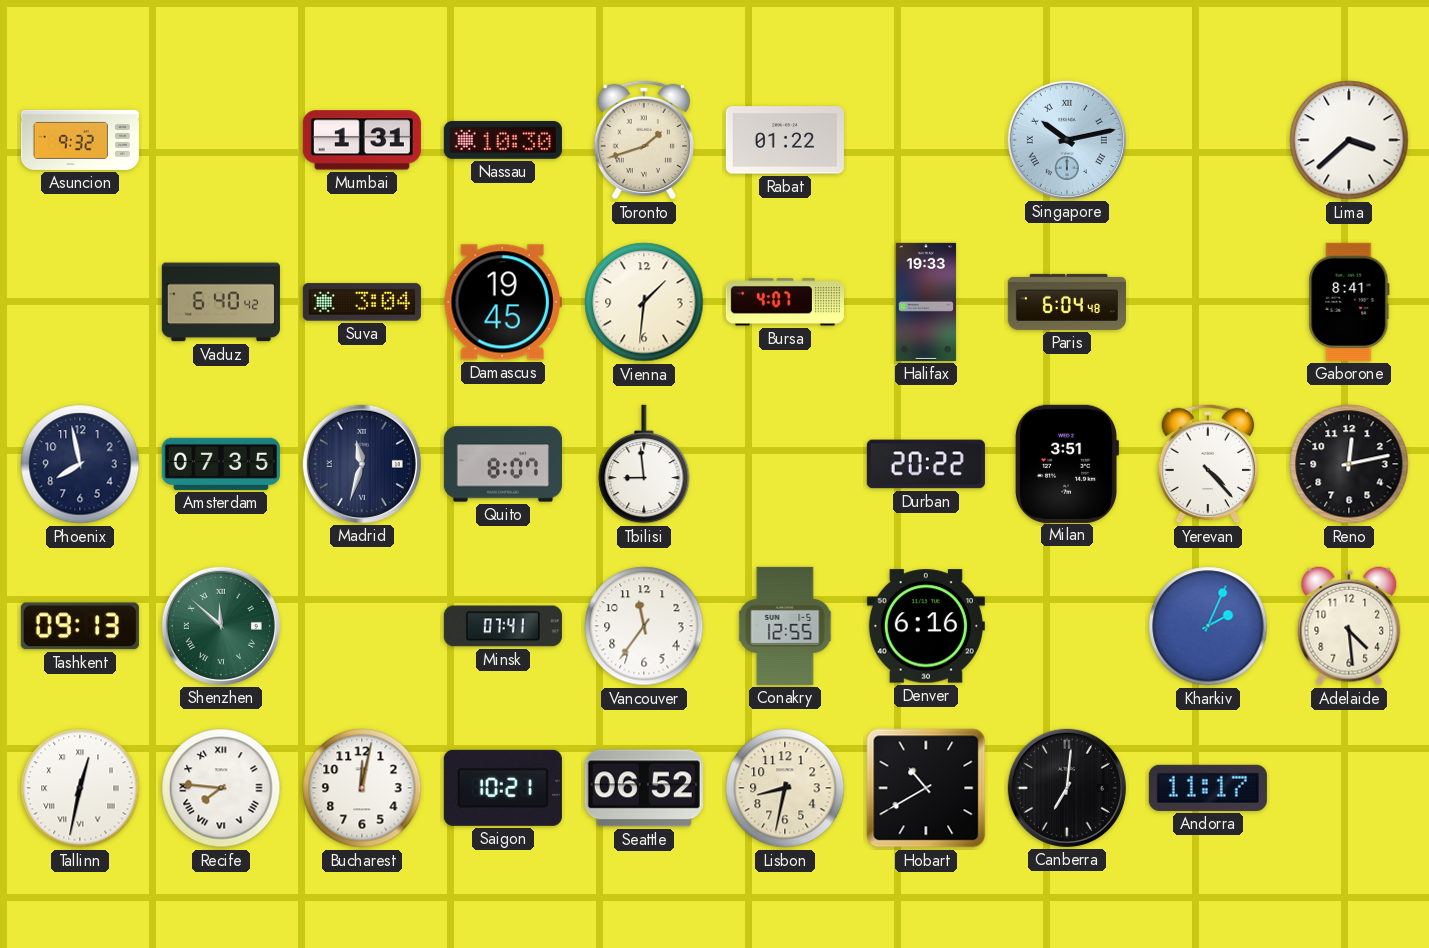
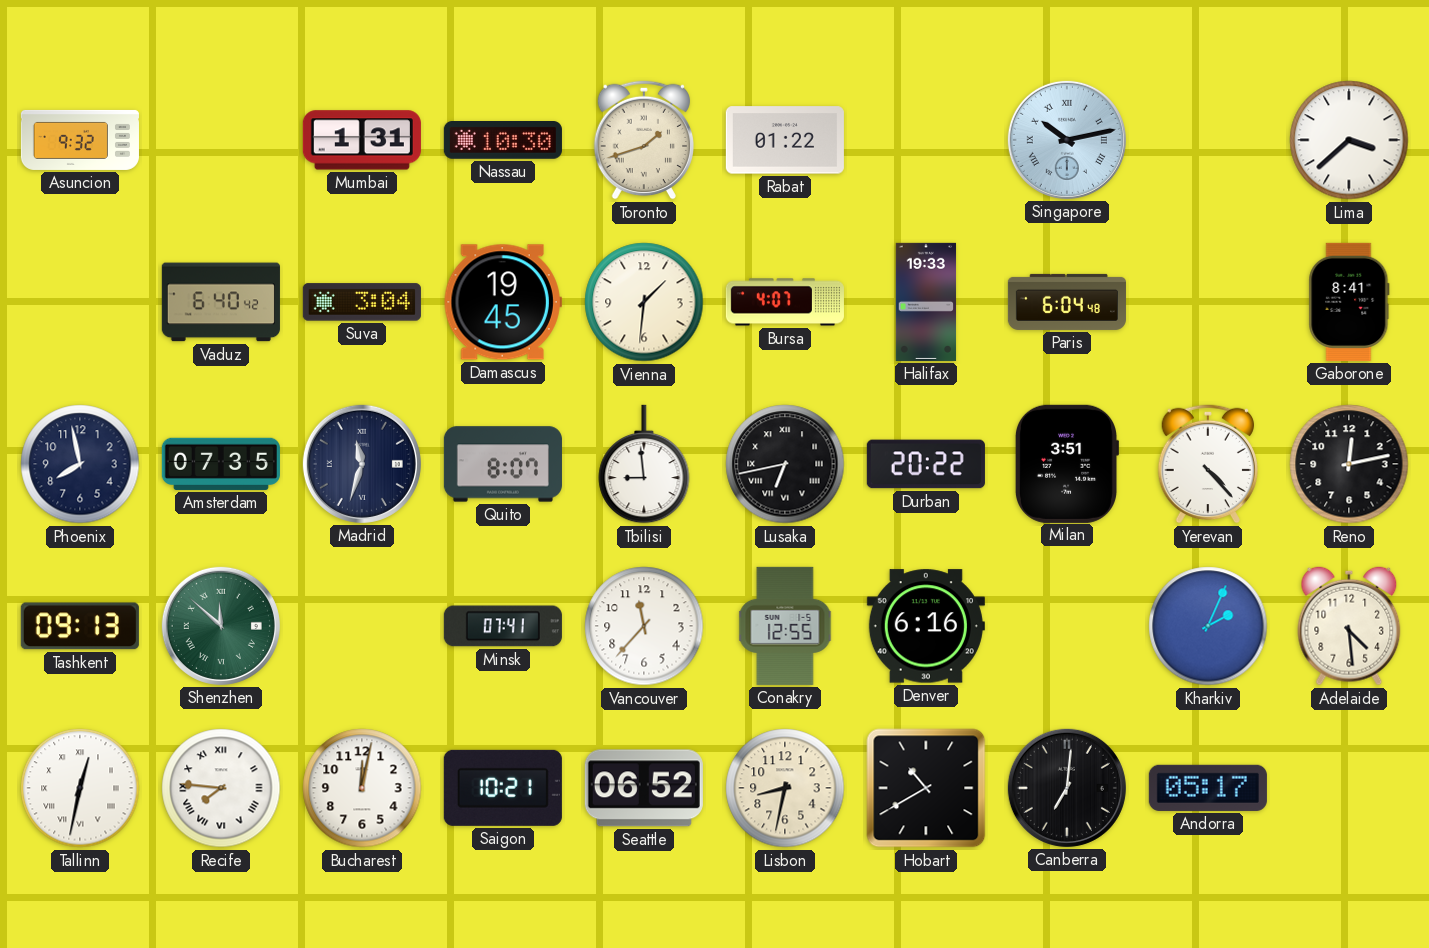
Lusaka: none -> 6:43
Vancouver: 11:36 -> 11:37
Andorra: 11:17 -> 05:17
